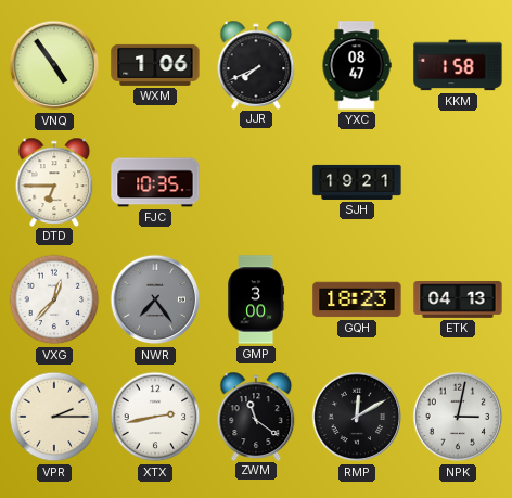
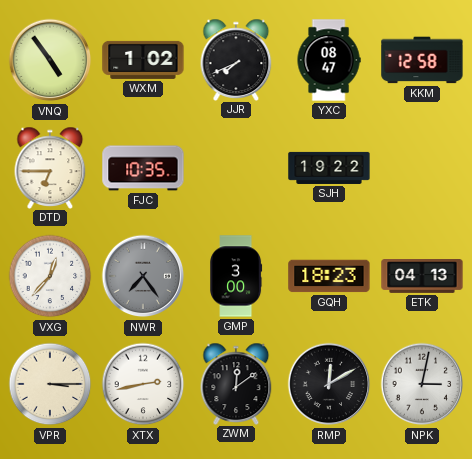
WXM: 1:06 -> 1:02
KKM: 1:58 -> 12:58
SJH: 19:21 -> 19:22
VPR: 2:15 -> 3:15
ZWM: 11:21 -> 12:09
